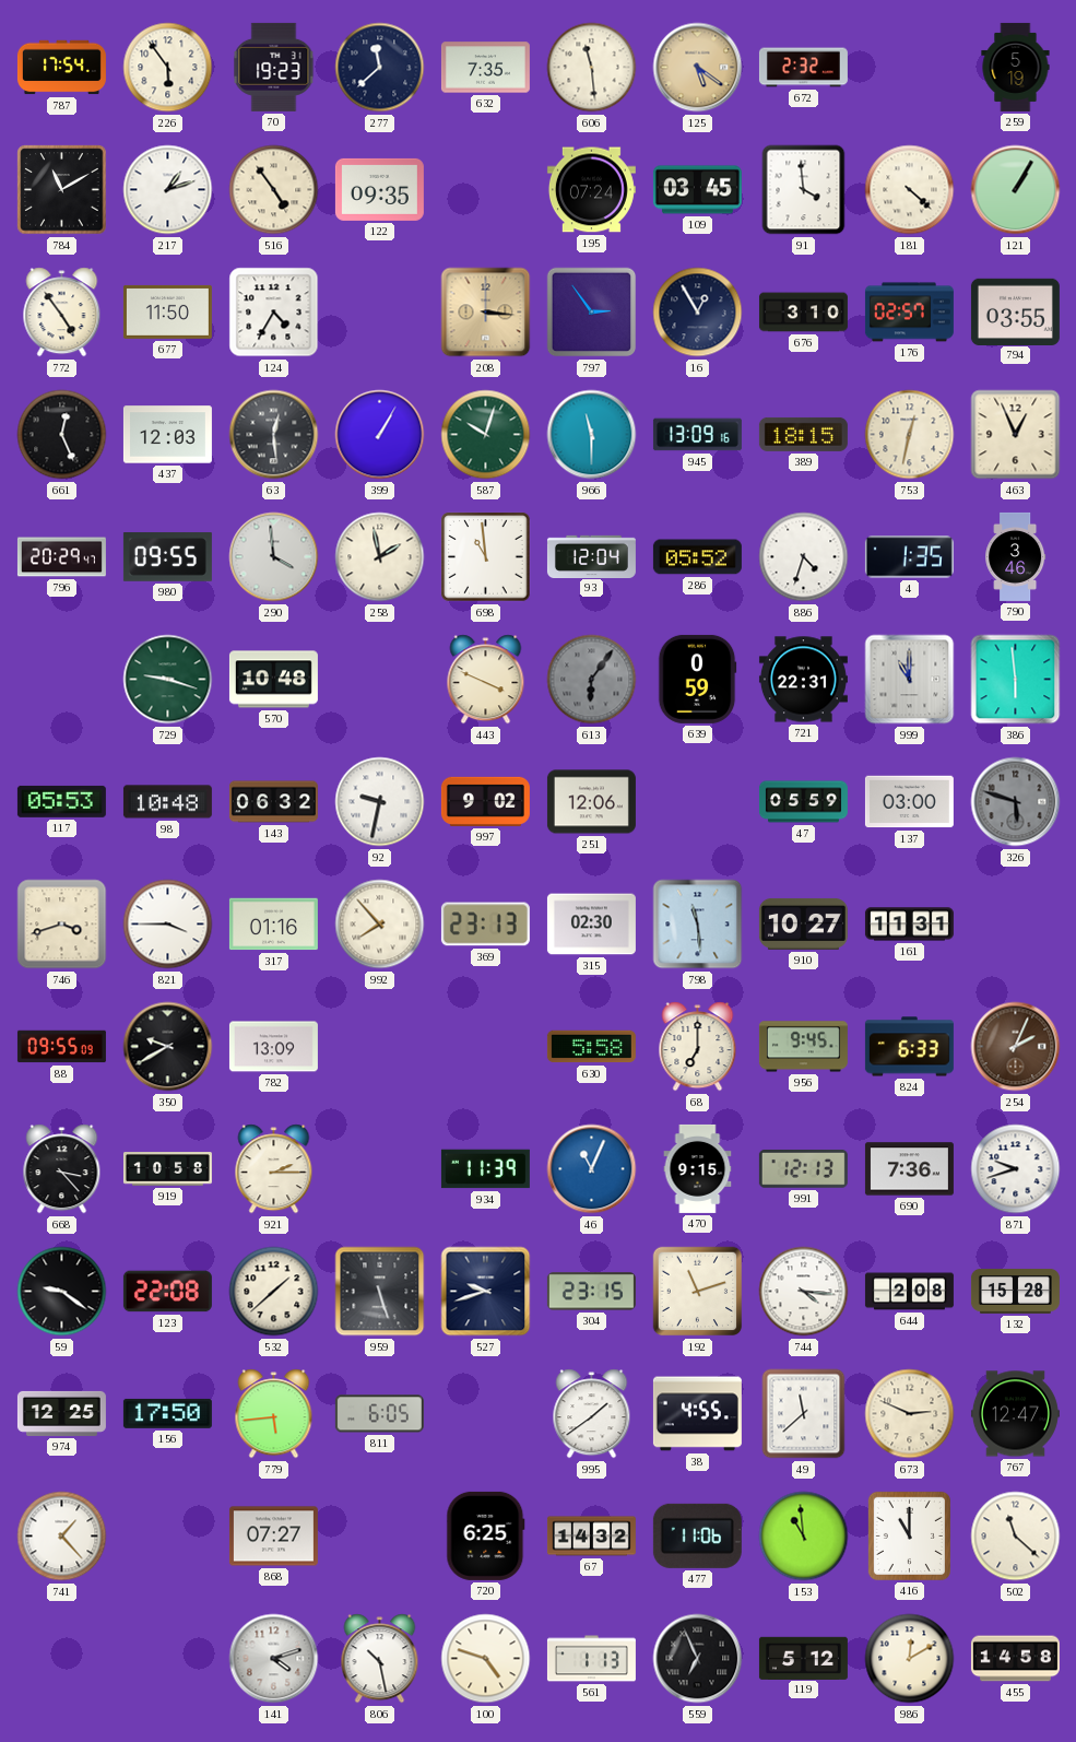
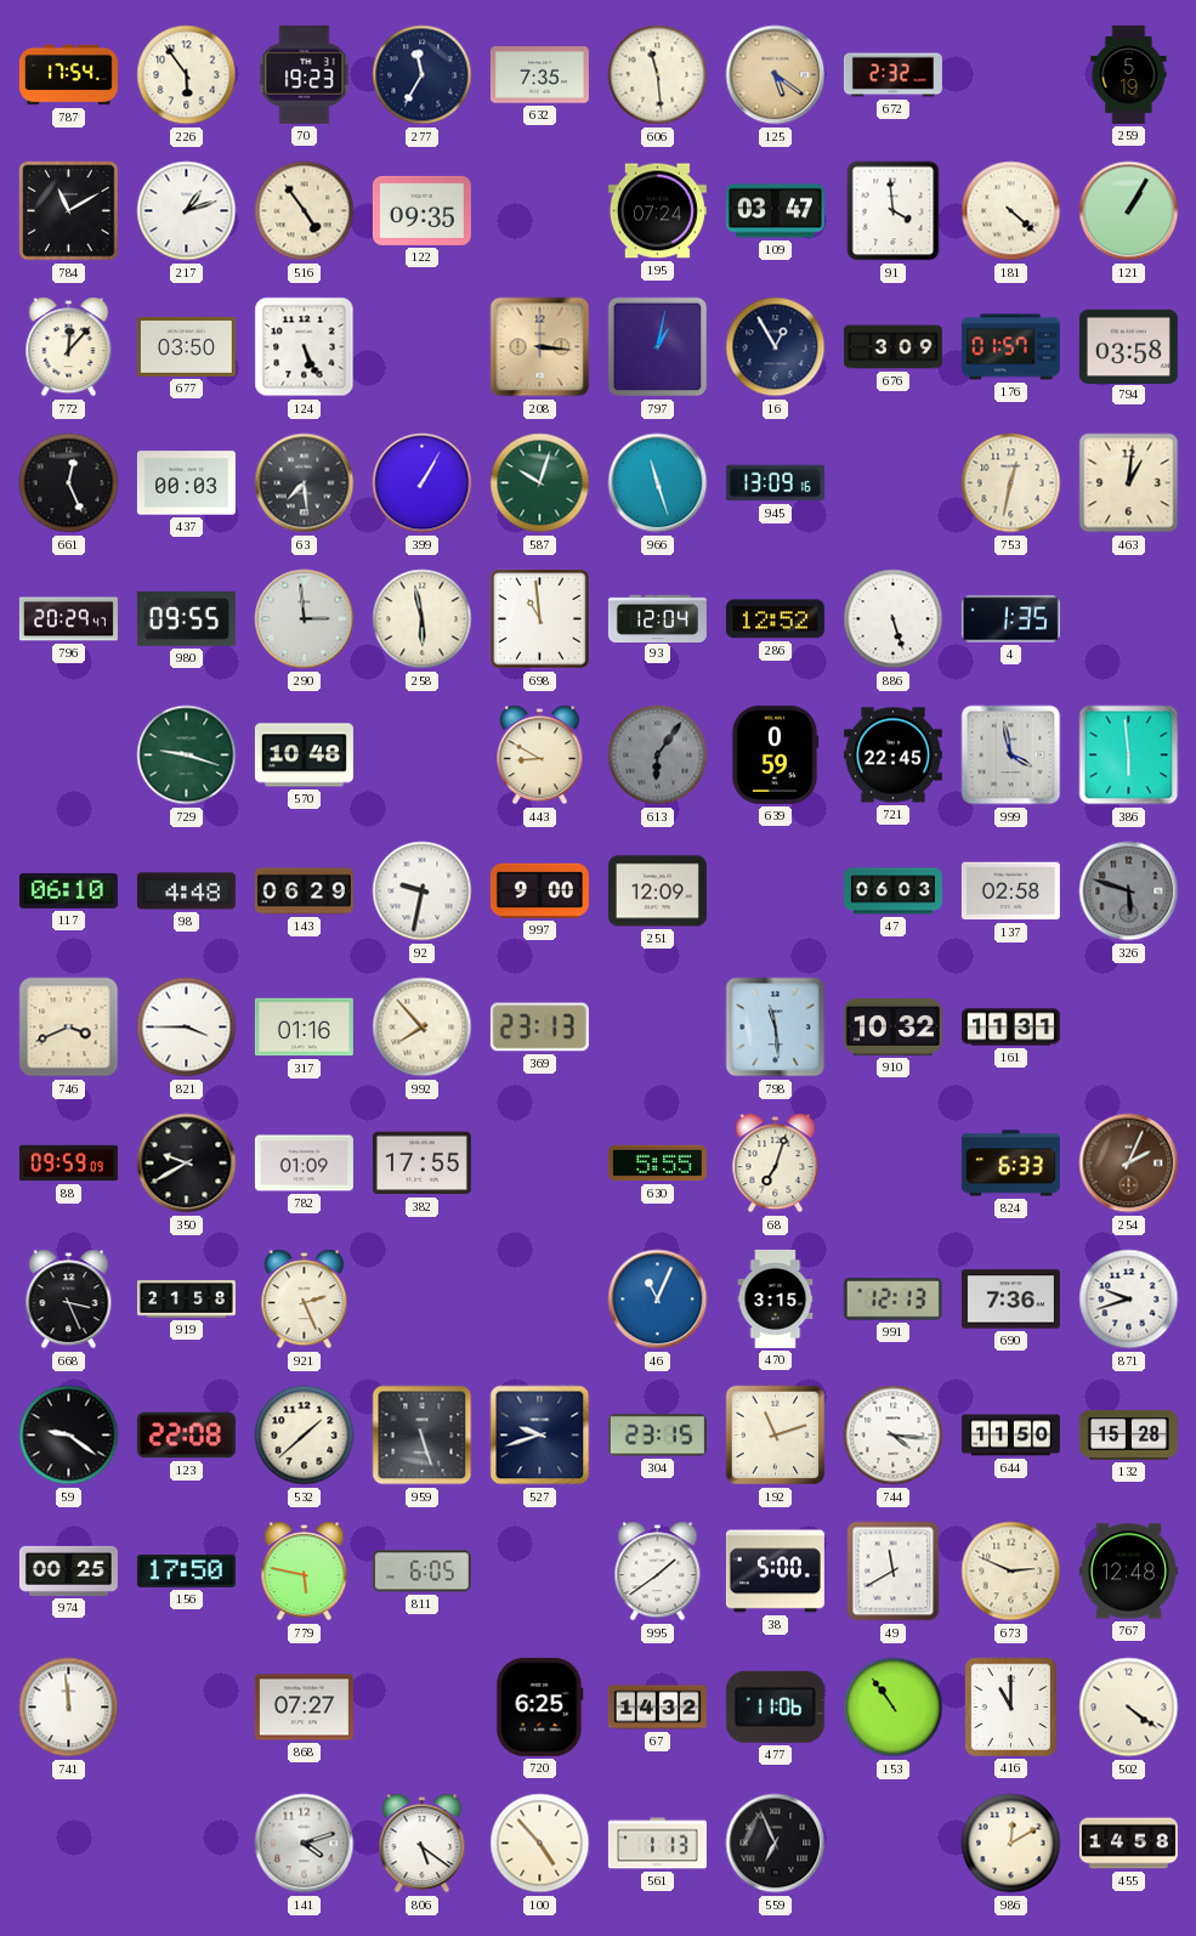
277: 11:38 -> 11:35
109: 03:45 -> 03:47
772: 4:54 -> 12:07
677: 11:50 -> 03:50
124: 4:35 -> 5:26
797: 2:54 -> 1:02
676: 3:10 -> 3:09
176: 02:57 -> 01:57
794: 03:55 -> 03:58
437: 12:03 -> 00:03
63: 12:29 -> 7:29
966: 11:30 -> 11:27
389: 18:15 -> none
463: 12:56 -> 1:01
290: 3:59 -> 2:59
258: 1:58 -> 5:58
286: 05:52 -> 12:52
886: 4:33 -> 5:27
790: 3:46 -> none
443: 3:49 -> 8:50
721: 22:31 -> 22:45
999: 11:00 -> 3:58
117: 05:53 -> 06:10
98: 10:48 -> 4:48
143: 06:32 -> 06:29
997: 9:02 -> 9:00
251: 12:06 -> 12:09
47: 05:59 -> 06:03
137: 03:00 -> 02:58
746: 3:42 -> 3:41
315: 02:30 -> none
910: 10:27 -> 10:32
88: 09:55 -> 09:59
782: 13:09 -> 01:09
382: none -> 17:55
630: 5:58 -> 5:55
68: 7:00 -> 7:03
956: 9:45 -> none
668: 3:23 -> 3:26
919: 10:58 -> 21:58
921: 2:15 -> 2:26
934: 11:39 -> none
470: 9:15 -> 3:15
644: 2:08 -> 11:50
974: 12:25 -> 00:25
779: 5:44 -> 5:47
38: 4:55 -> 5:00
49: 11:38 -> 11:40
767: 12:47 -> 12:48
741: 1:23 -> 11:59
153: 10:59 -> 10:54
502: 11:22 -> 4:21
806: 10:28 -> 5:21
100: 4:48 -> 4:53
119: 5:12 -> none
